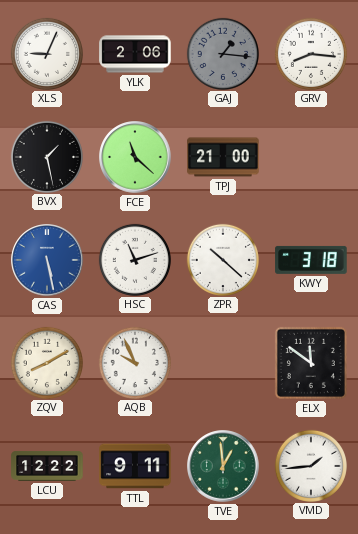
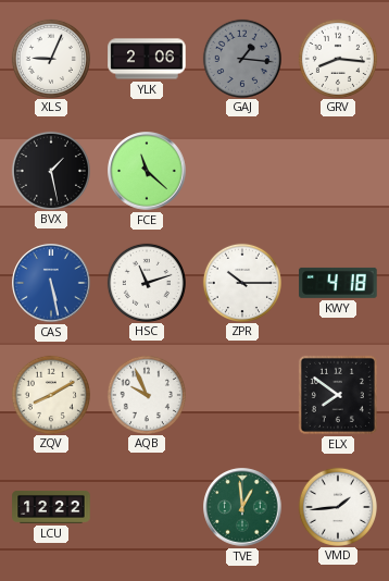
TPJ: 21:00 -> none
ZPR: 10:22 -> 10:15
KWY: 3:18 -> 4:18
ELX: 11:51 -> 7:51
TTL: 9:11 -> none
